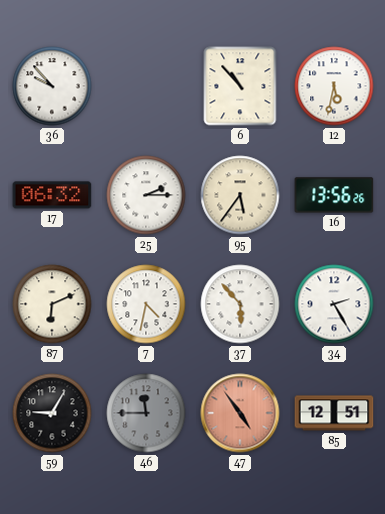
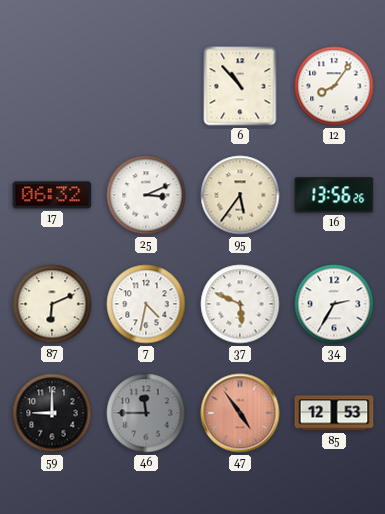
36: 9:53 -> none
12: 5:32 -> 8:06
25: 2:15 -> 3:11
37: 5:53 -> 5:49
34: 2:25 -> 2:35
59: 9:05 -> 9:00
85: 12:51 -> 12:53
